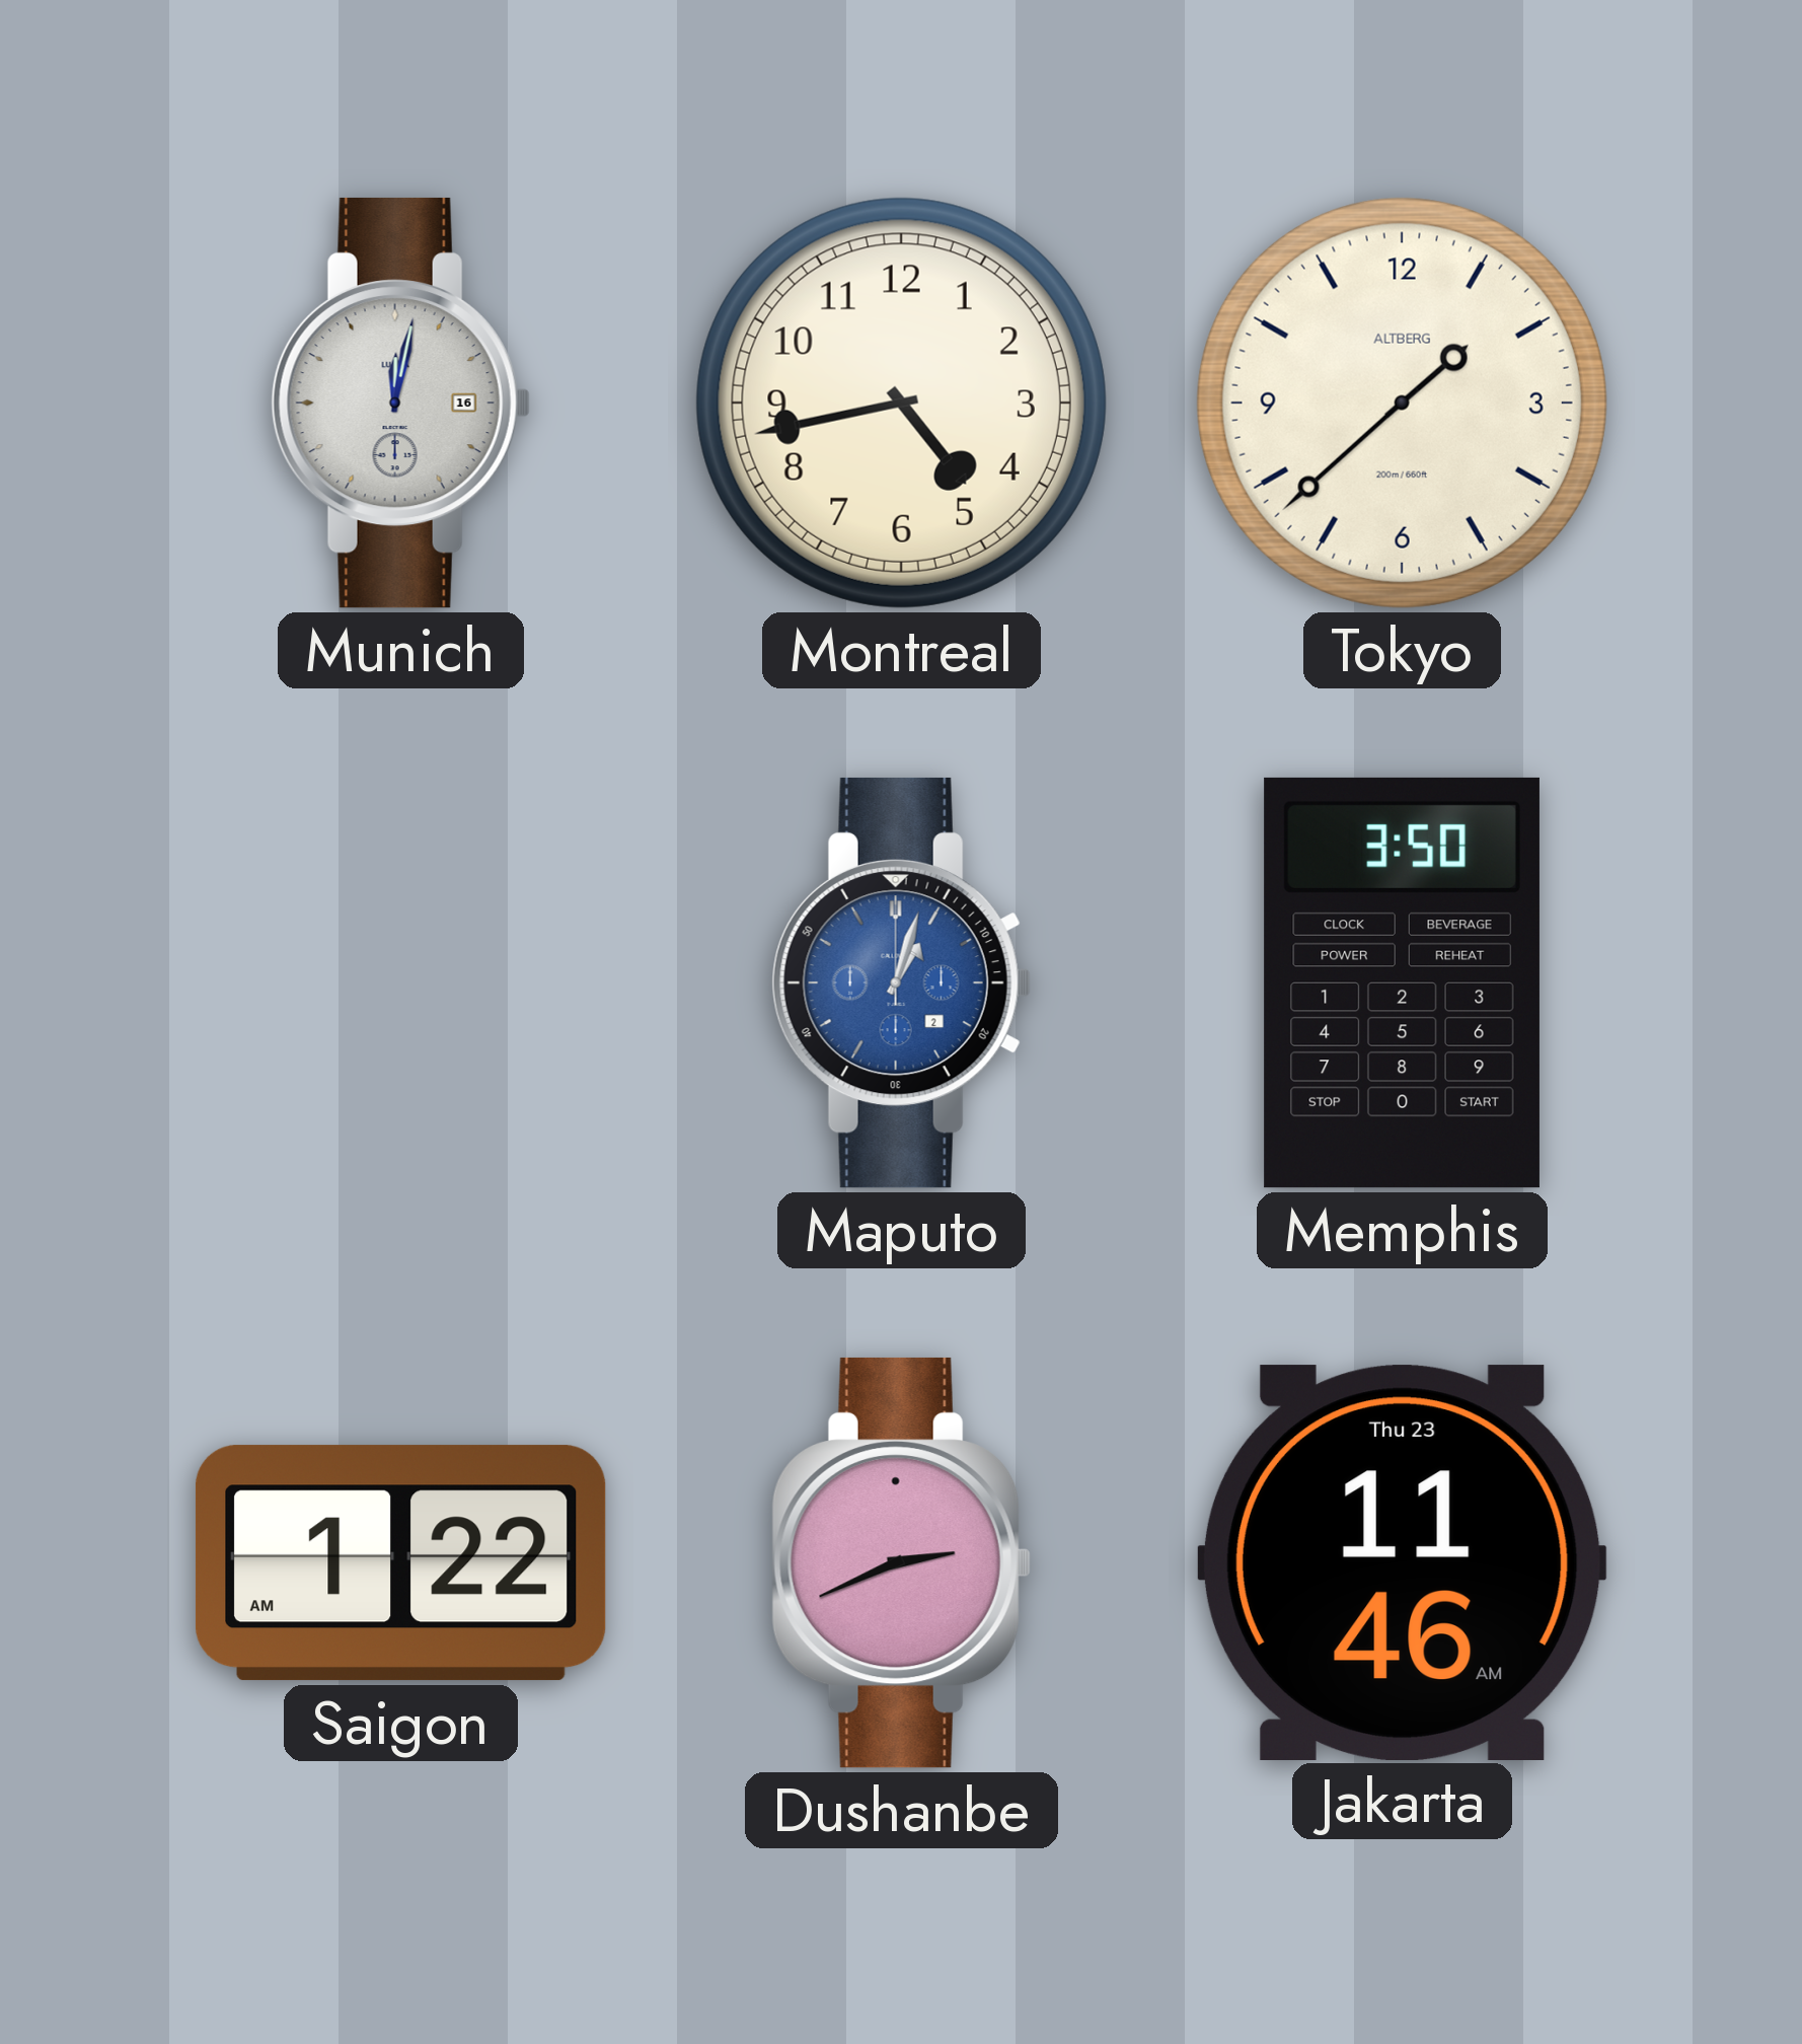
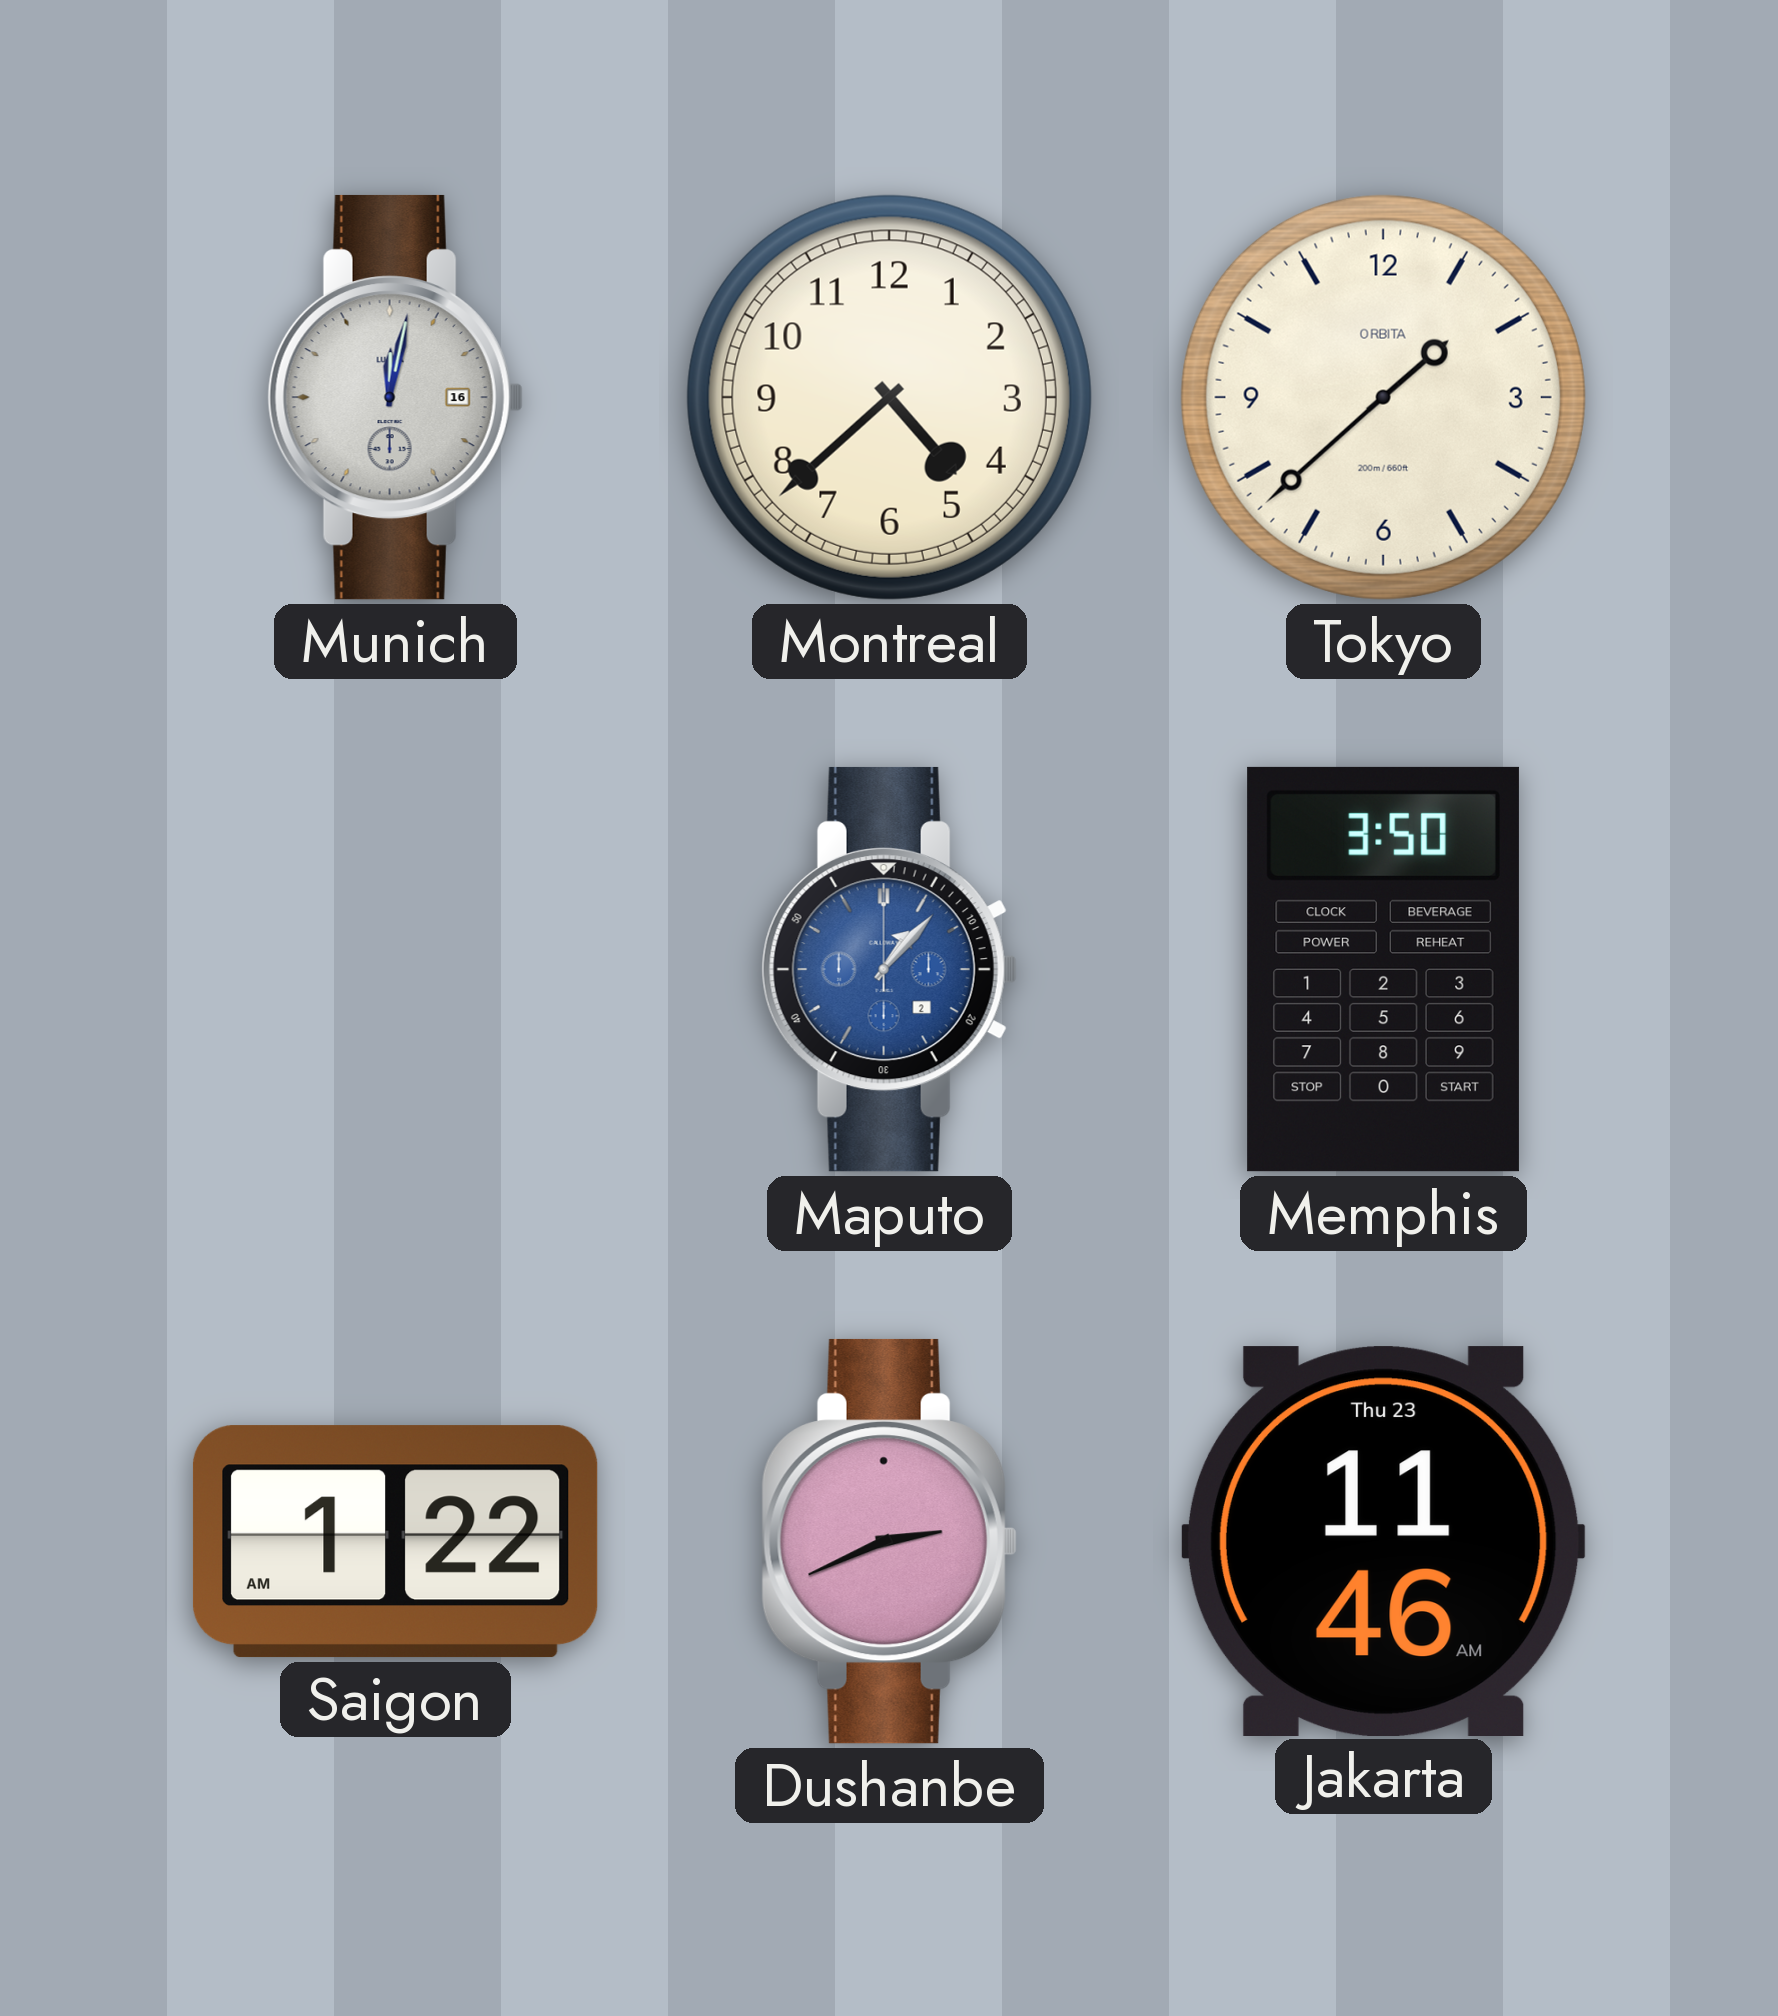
Montreal: 4:43 -> 4:38
Tokyo brand: ALTBERG -> ORBITA
Maputo: 1:03 -> 1:07
